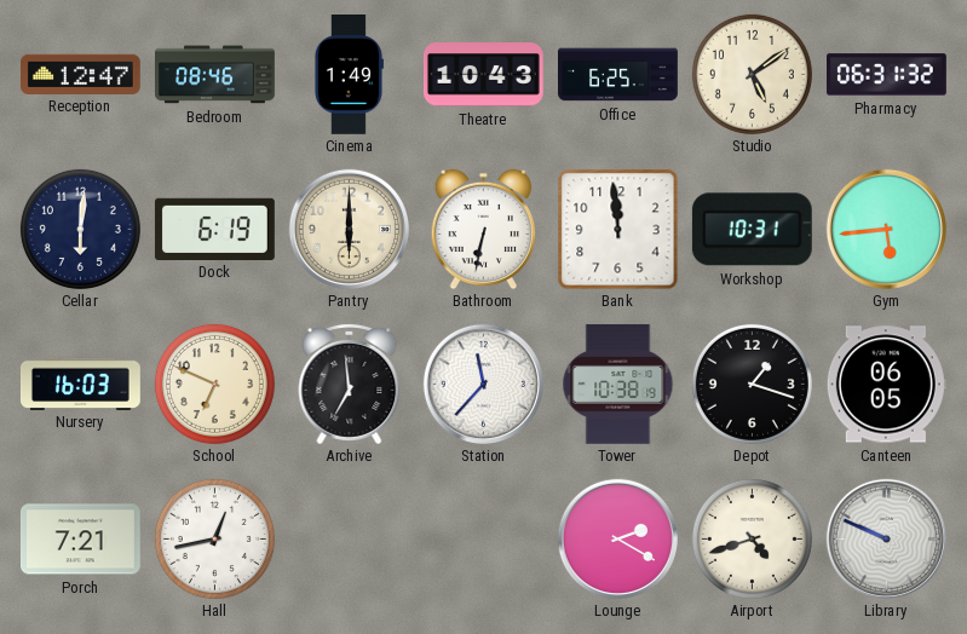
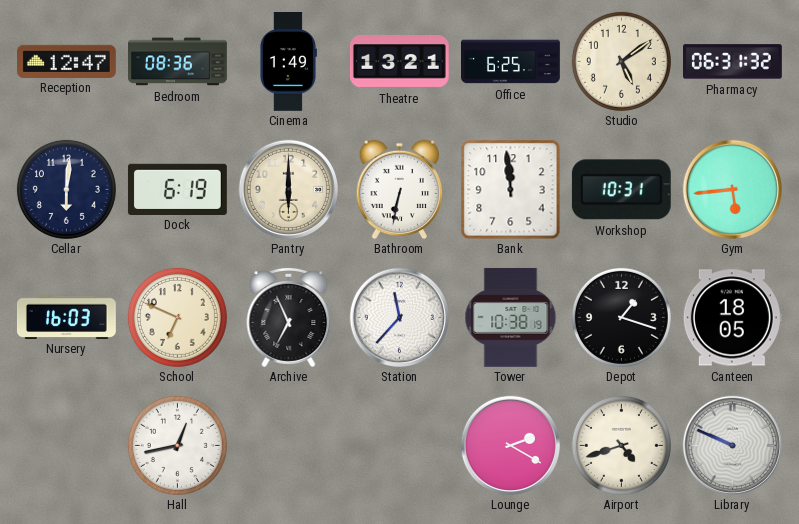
Bedroom: 08:46 -> 08:36
Theatre: 10:43 -> 13:21
Archive: 6:59 -> 6:56
Canteen: 06:05 -> 18:05
Porch: 7:21 -> none
